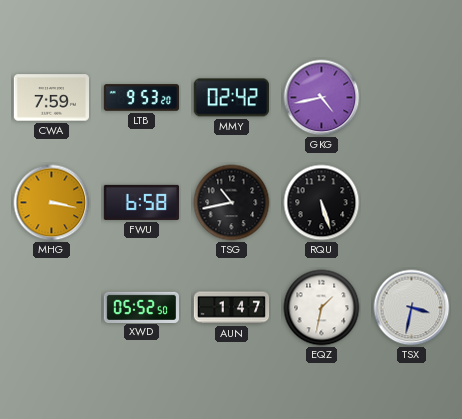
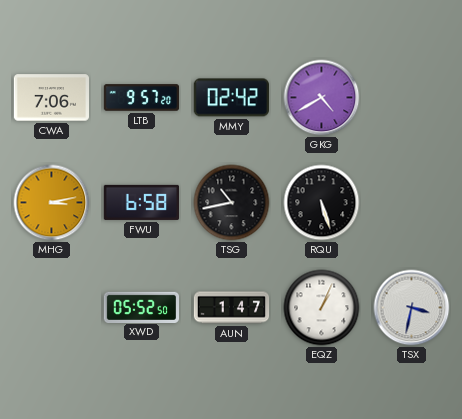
CWA: 7:59 -> 7:06
LTB: 9:53 -> 9:57
GKG: 4:43 -> 4:40
MHG: 3:17 -> 3:13
EQZ: 1:32 -> 1:04
